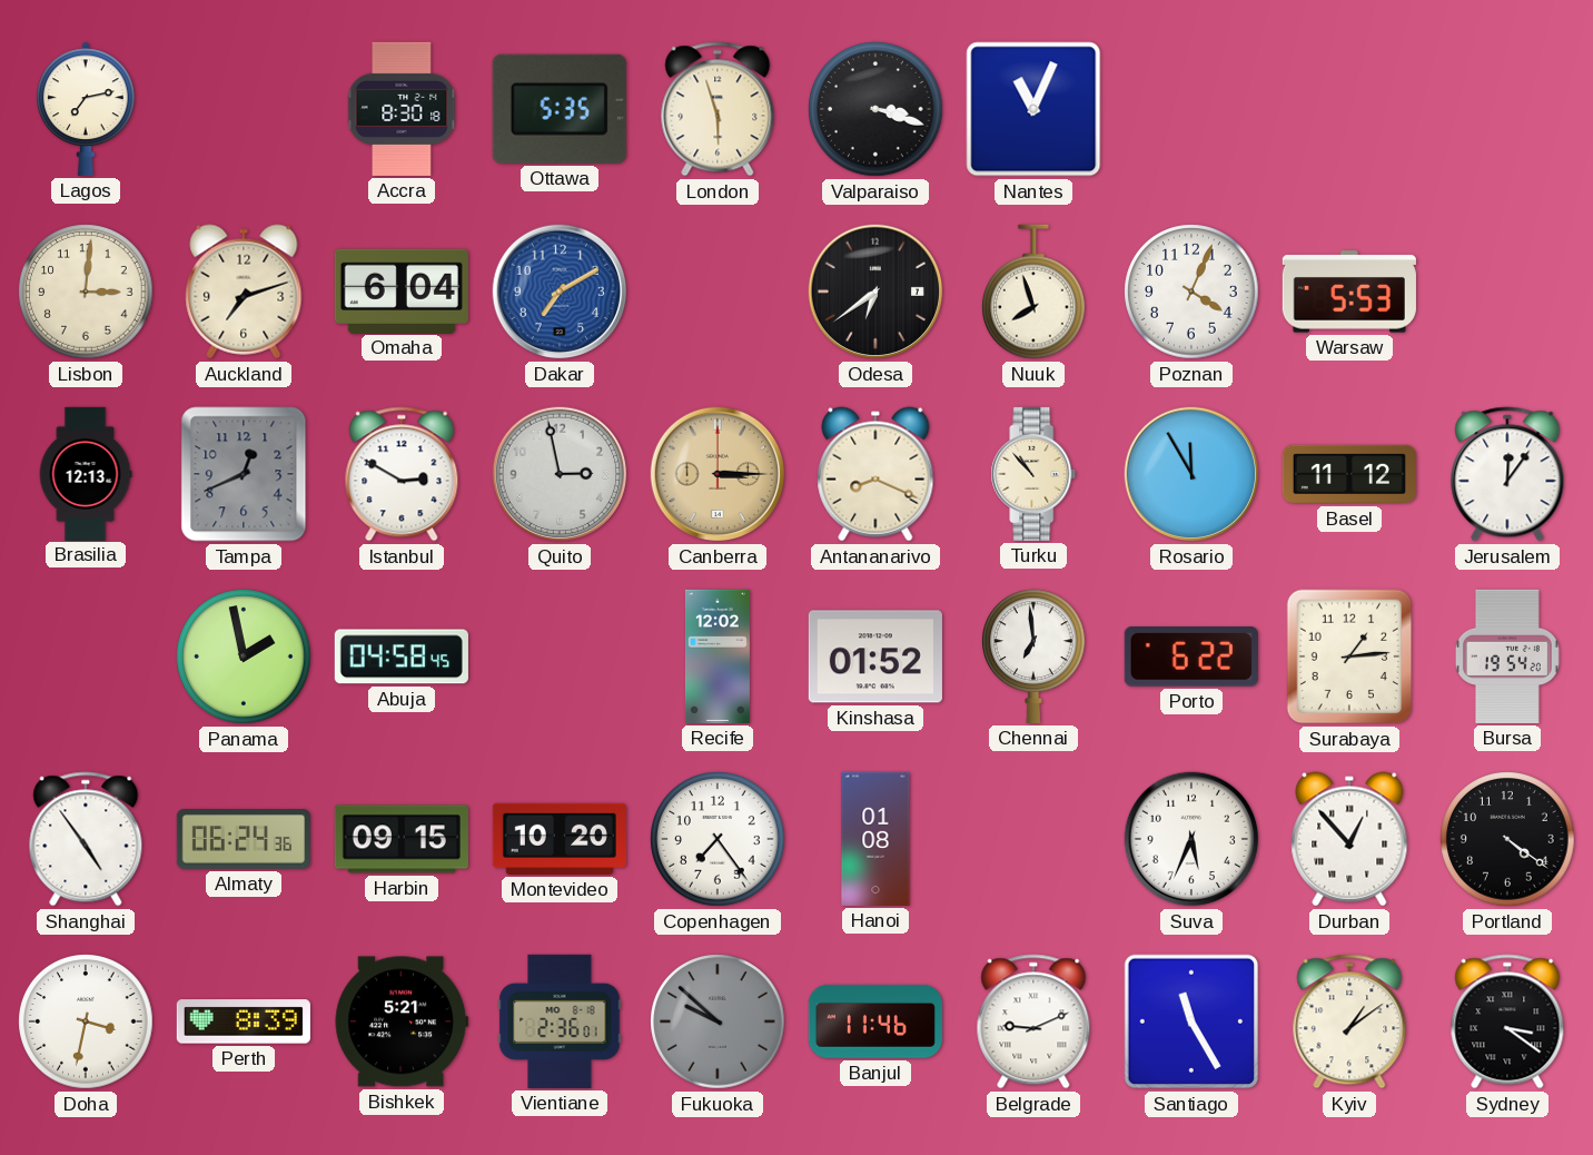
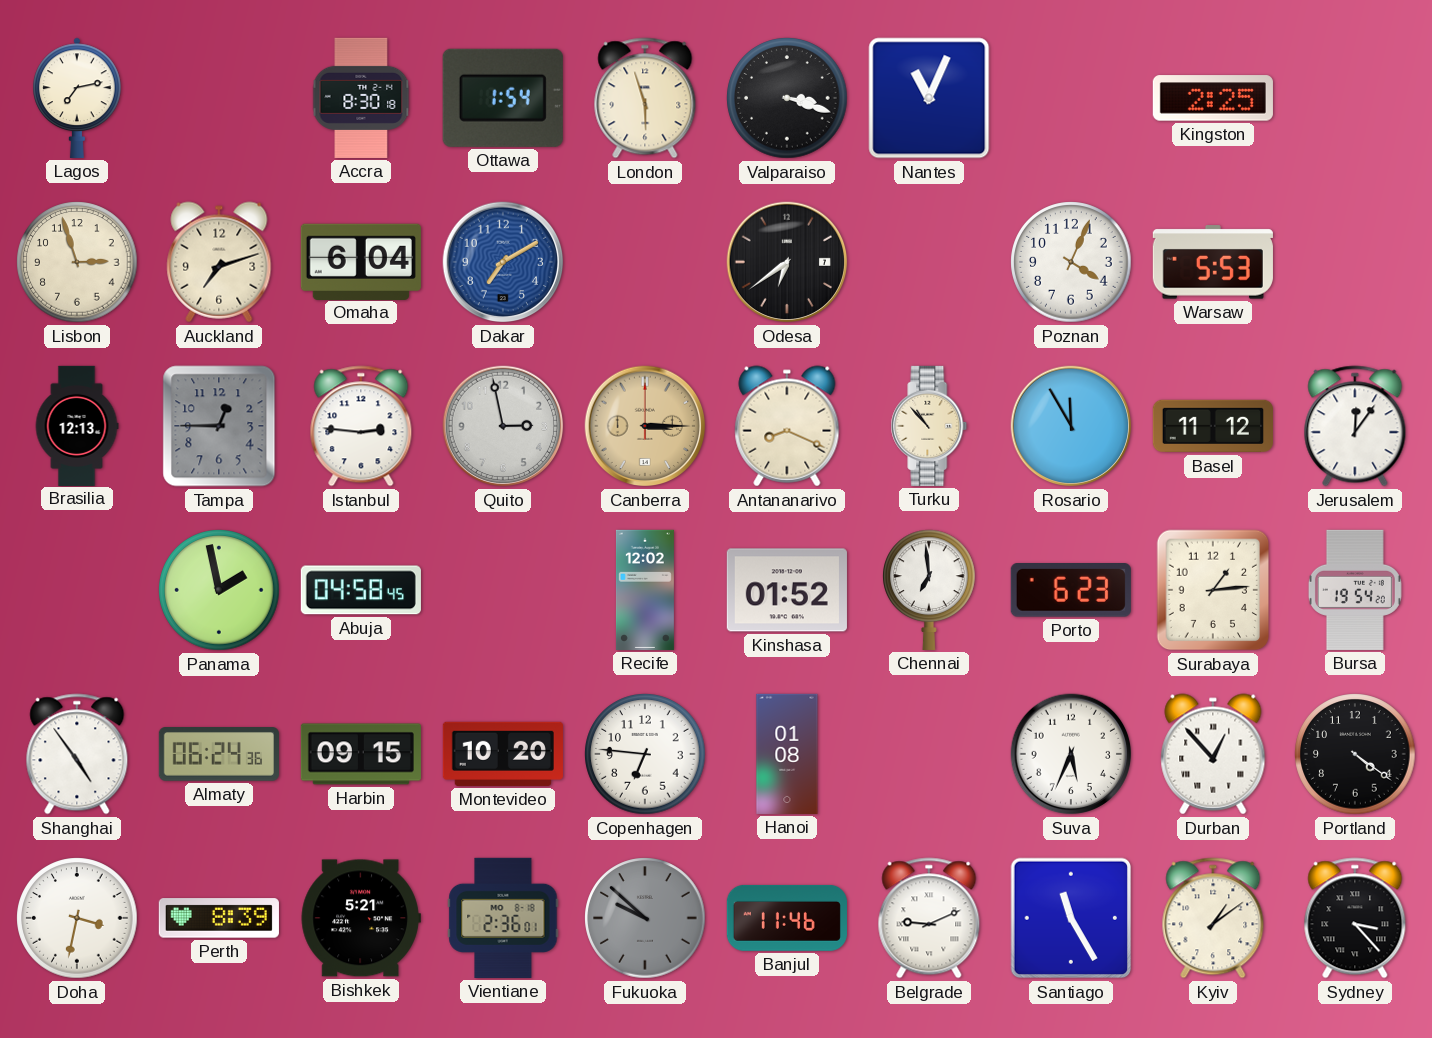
Ottawa: 5:35 -> 1:54
Kingston: none -> 2:25
Lisbon: 3:01 -> 2:57
Nuuk: 7:57 -> none
Tampa: 12:41 -> 12:45
Istanbul: 2:50 -> 2:46
Porto: 6:22 -> 6:23
Copenhagen: 7:24 -> 6:46
Sydney: 3:21 -> 3:23
